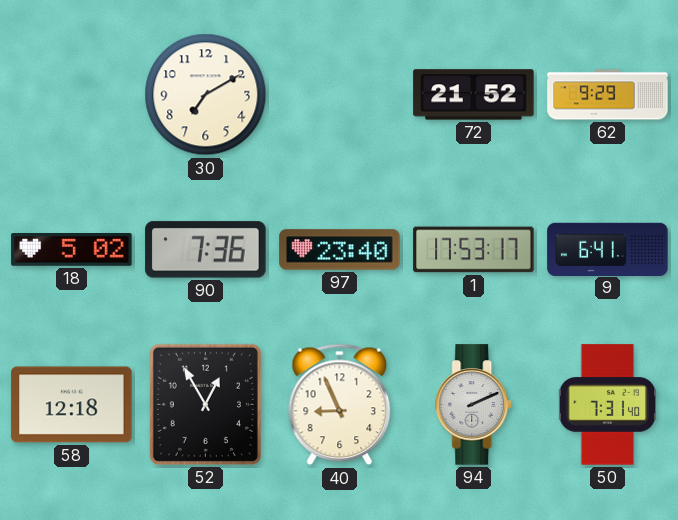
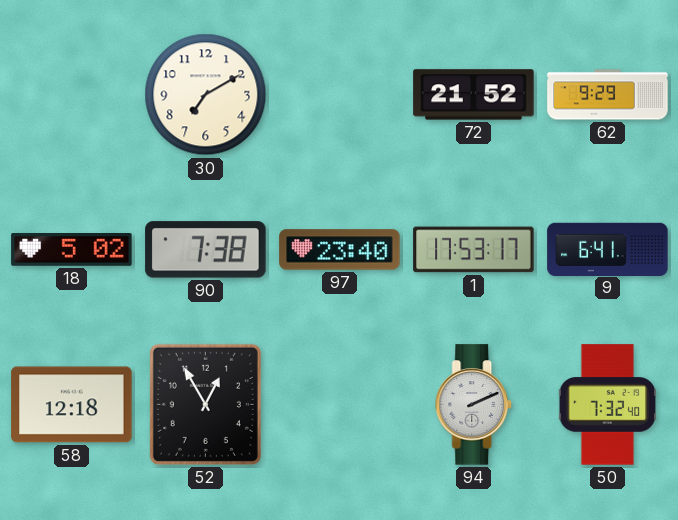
90: 7:36 -> 7:38
40: 8:56 -> none
50: 7:31 -> 7:32
